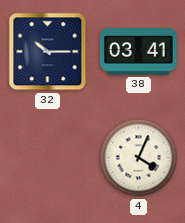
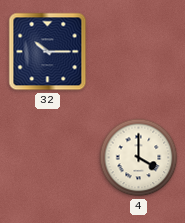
38: 03:41 -> none
4: 4:04 -> 4:00
